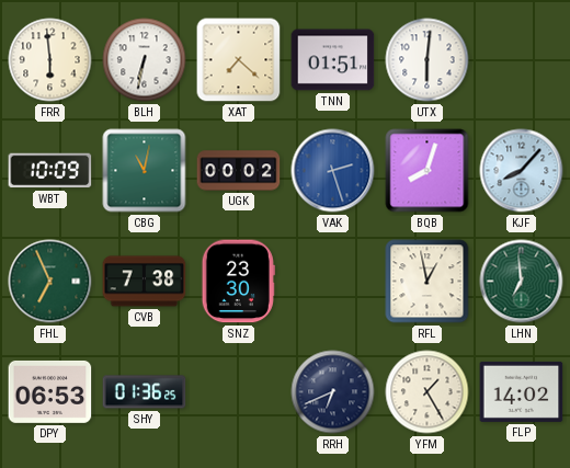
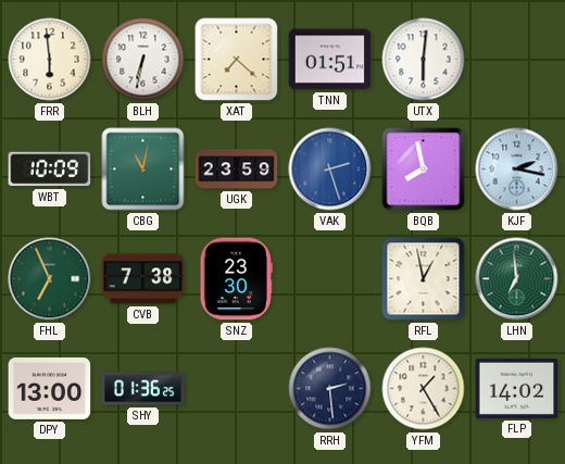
UGK: 00:02 -> 23:59
BQB: 8:03 -> 7:58
KJF: 8:07 -> 2:17
DPY: 06:53 -> 13:00
RRH: 6:41 -> 2:29
